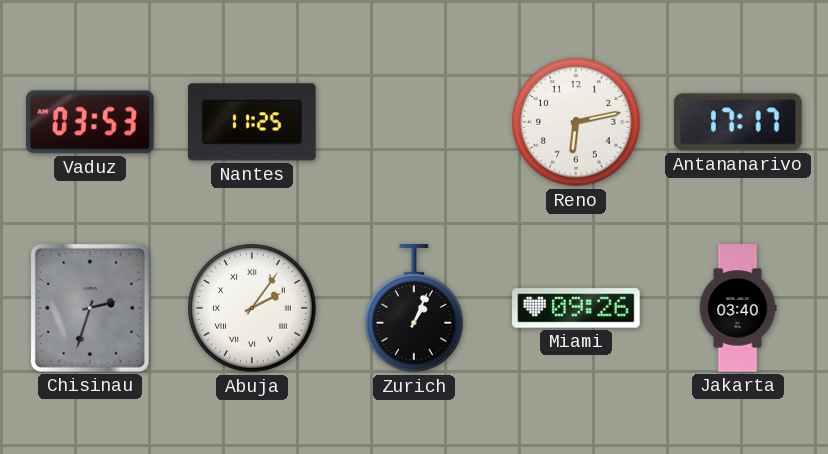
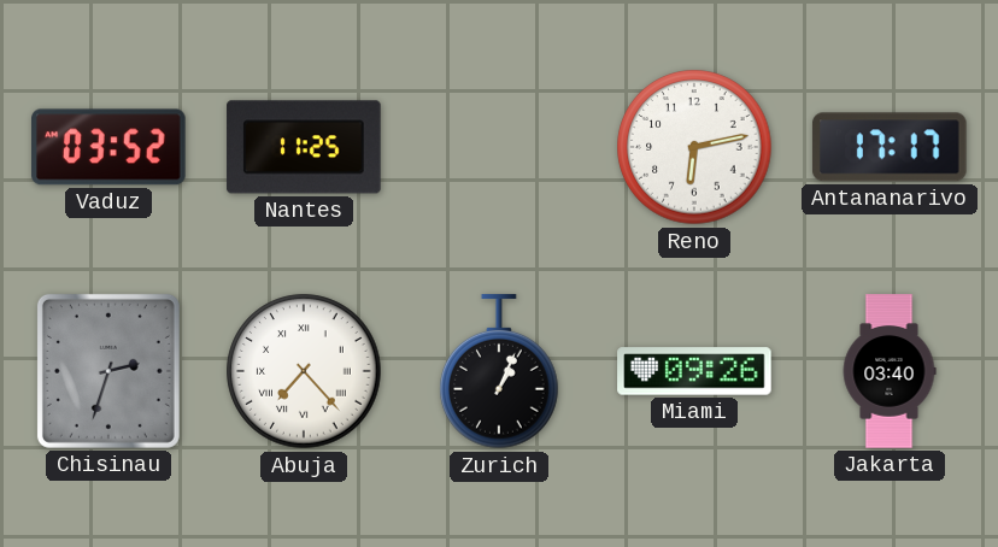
Vaduz: 03:53 -> 03:52
Abuja: 2:06 -> 7:23
